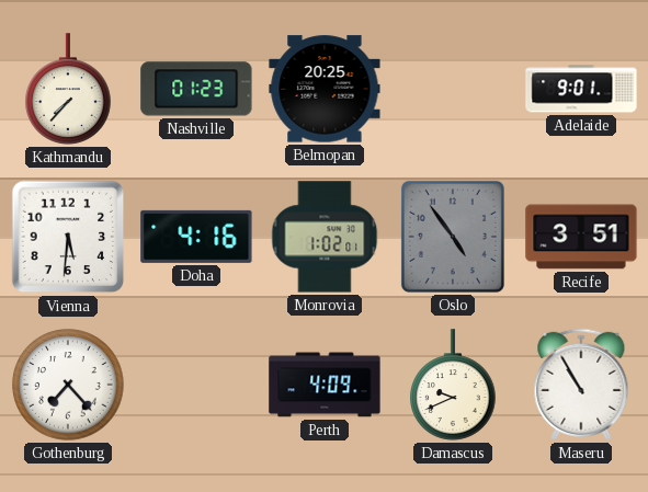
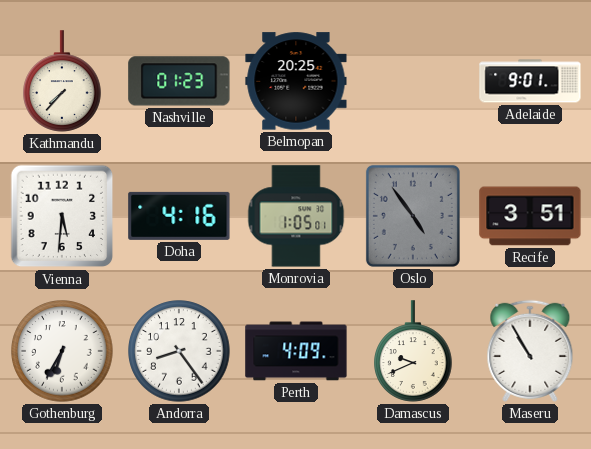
Monrovia: 1:02 -> 1:05
Gothenburg: 7:23 -> 6:35
Andorra: none -> 8:24
